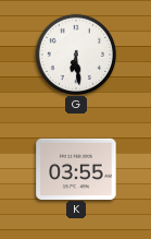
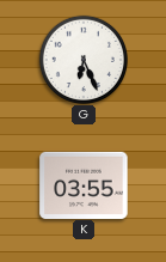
G: 6:29 -> 6:26
